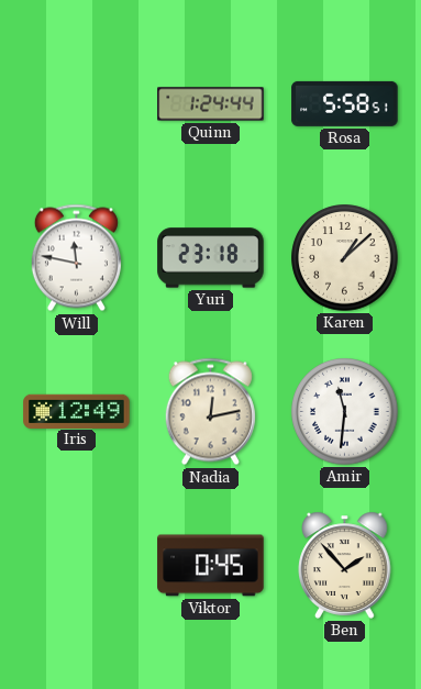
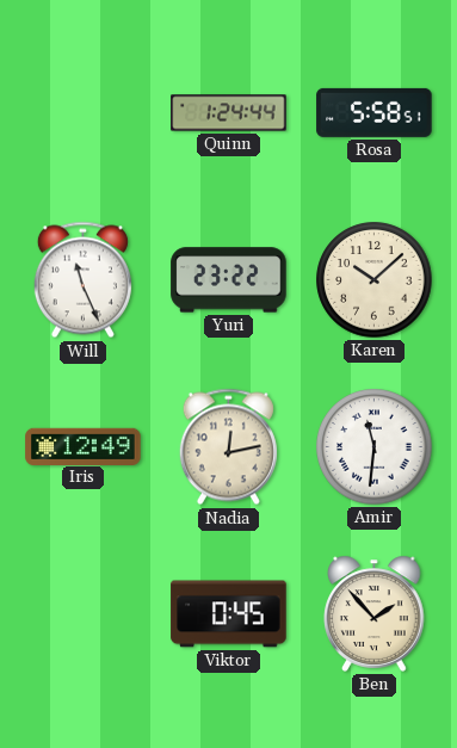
Will: 11:47 -> 11:26
Yuri: 23:18 -> 23:22
Karen: 1:08 -> 10:08
